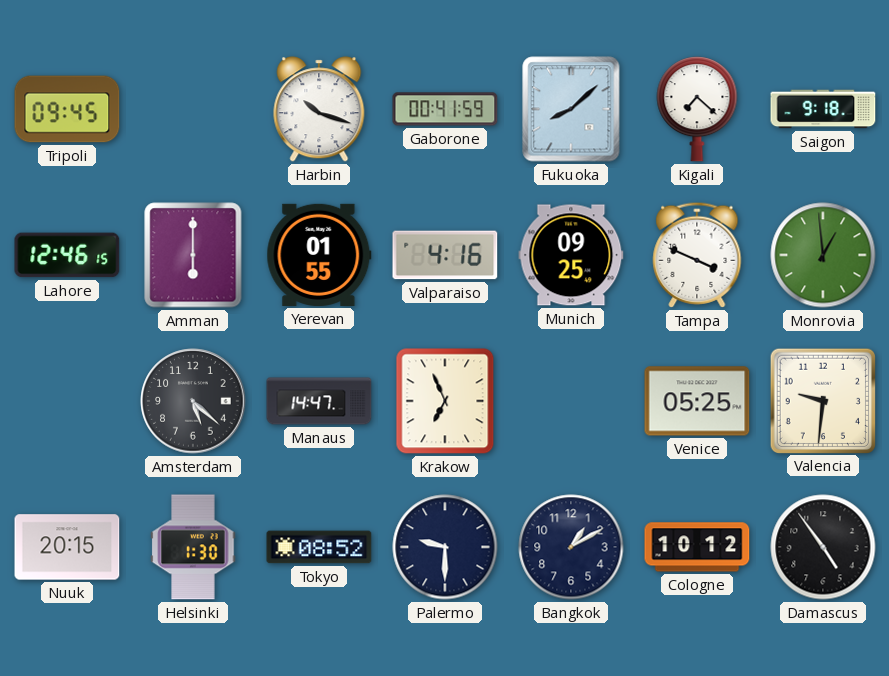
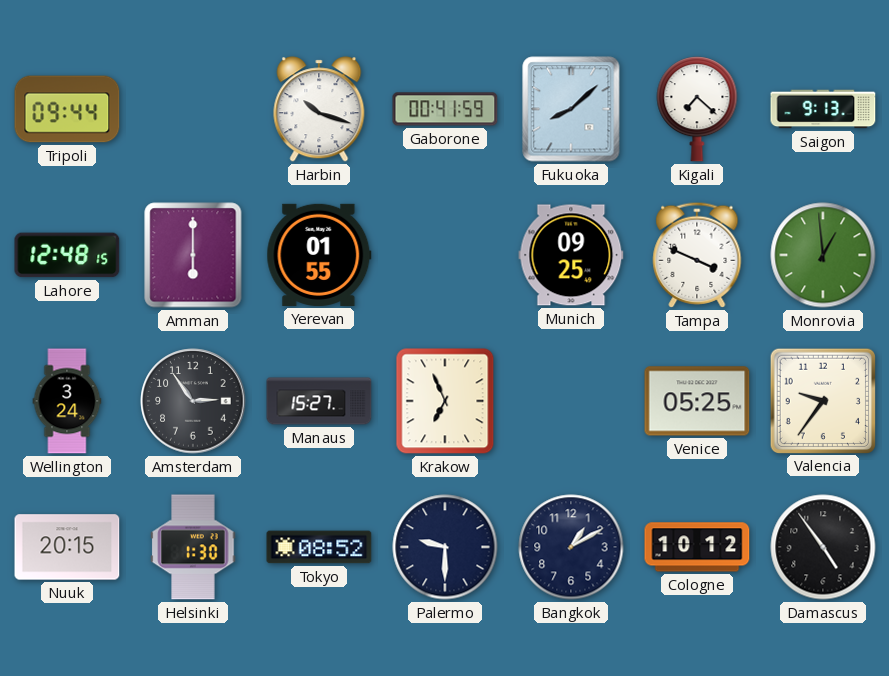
Tripoli: 09:45 -> 09:44
Saigon: 9:18 -> 9:13
Lahore: 12:46 -> 12:48
Valparaiso: 4:16 -> none
Wellington: none -> 3:24
Amsterdam: 5:22 -> 2:54
Manaus: 14:47 -> 15:27
Valencia: 9:31 -> 9:36
